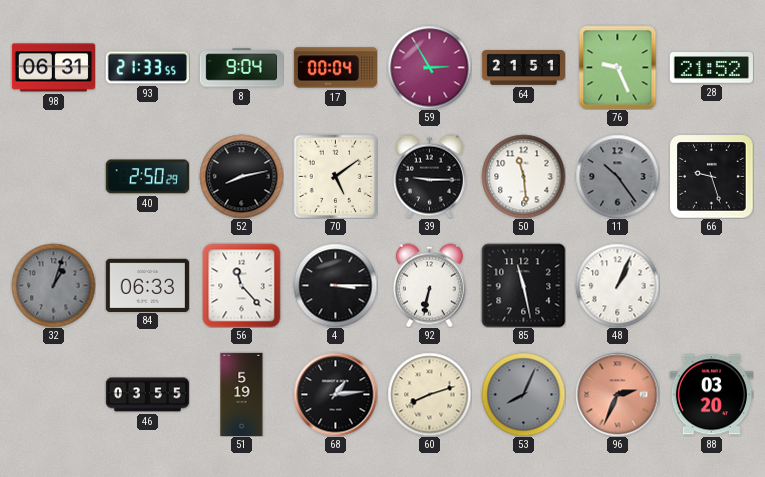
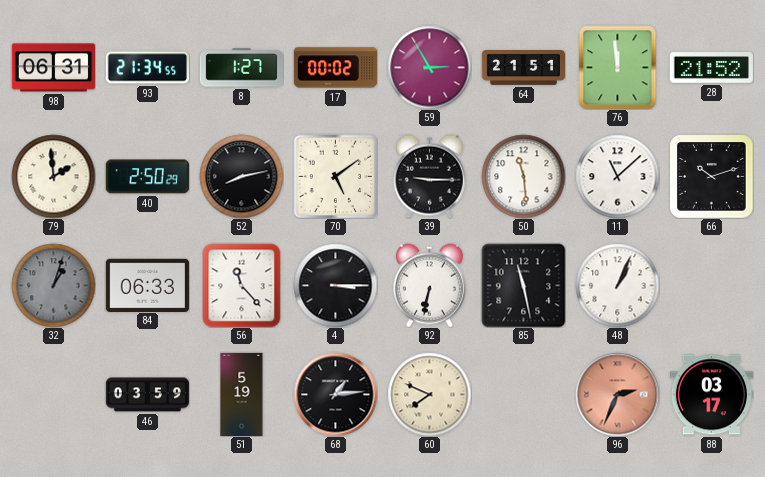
93: 21:33 -> 21:34
8: 9:04 -> 1:27
17: 00:04 -> 00:02
76: 9:26 -> 11:59
79: none -> 1:59
11: 10:24 -> 11:08
11 dial: grey -> white
66: 9:27 -> 10:12
46: 03:55 -> 03:59
60: 8:12 -> 7:49
53: 8:04 -> none
88: 03:20 -> 03:17
